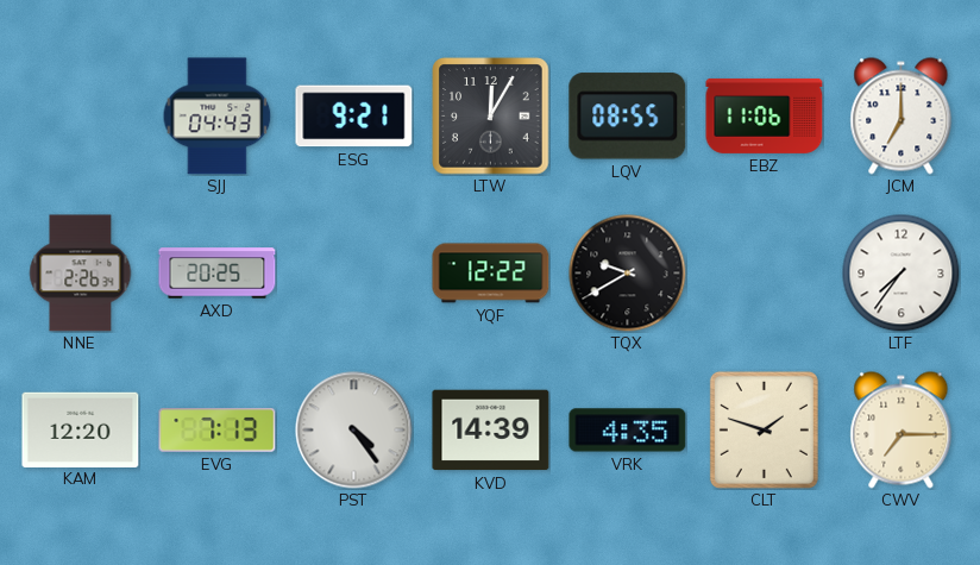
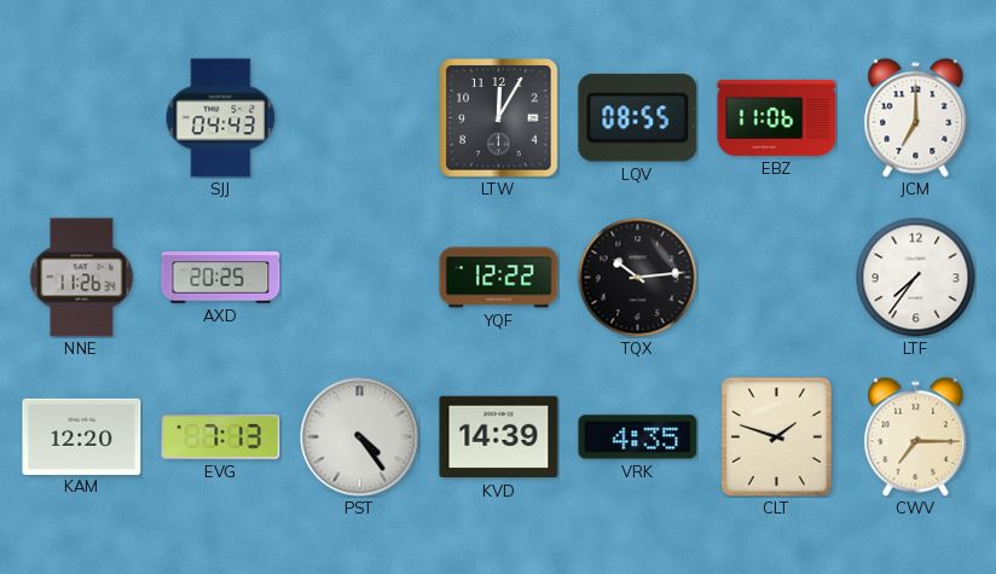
ESG: 9:21 -> none
NNE: 2:26 -> 11:26
TQX: 9:40 -> 10:14
